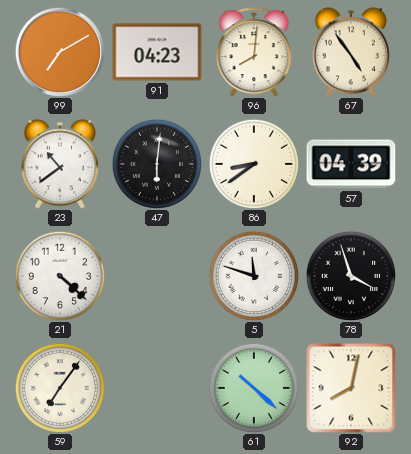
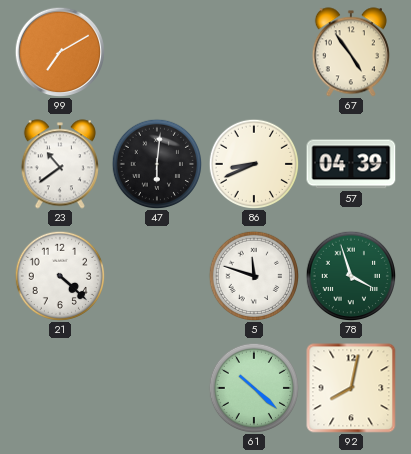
91: 04:23 -> none
96: 8:01 -> none
86: 8:39 -> 8:41
78 dial: black -> green
59: 7:06 -> none
